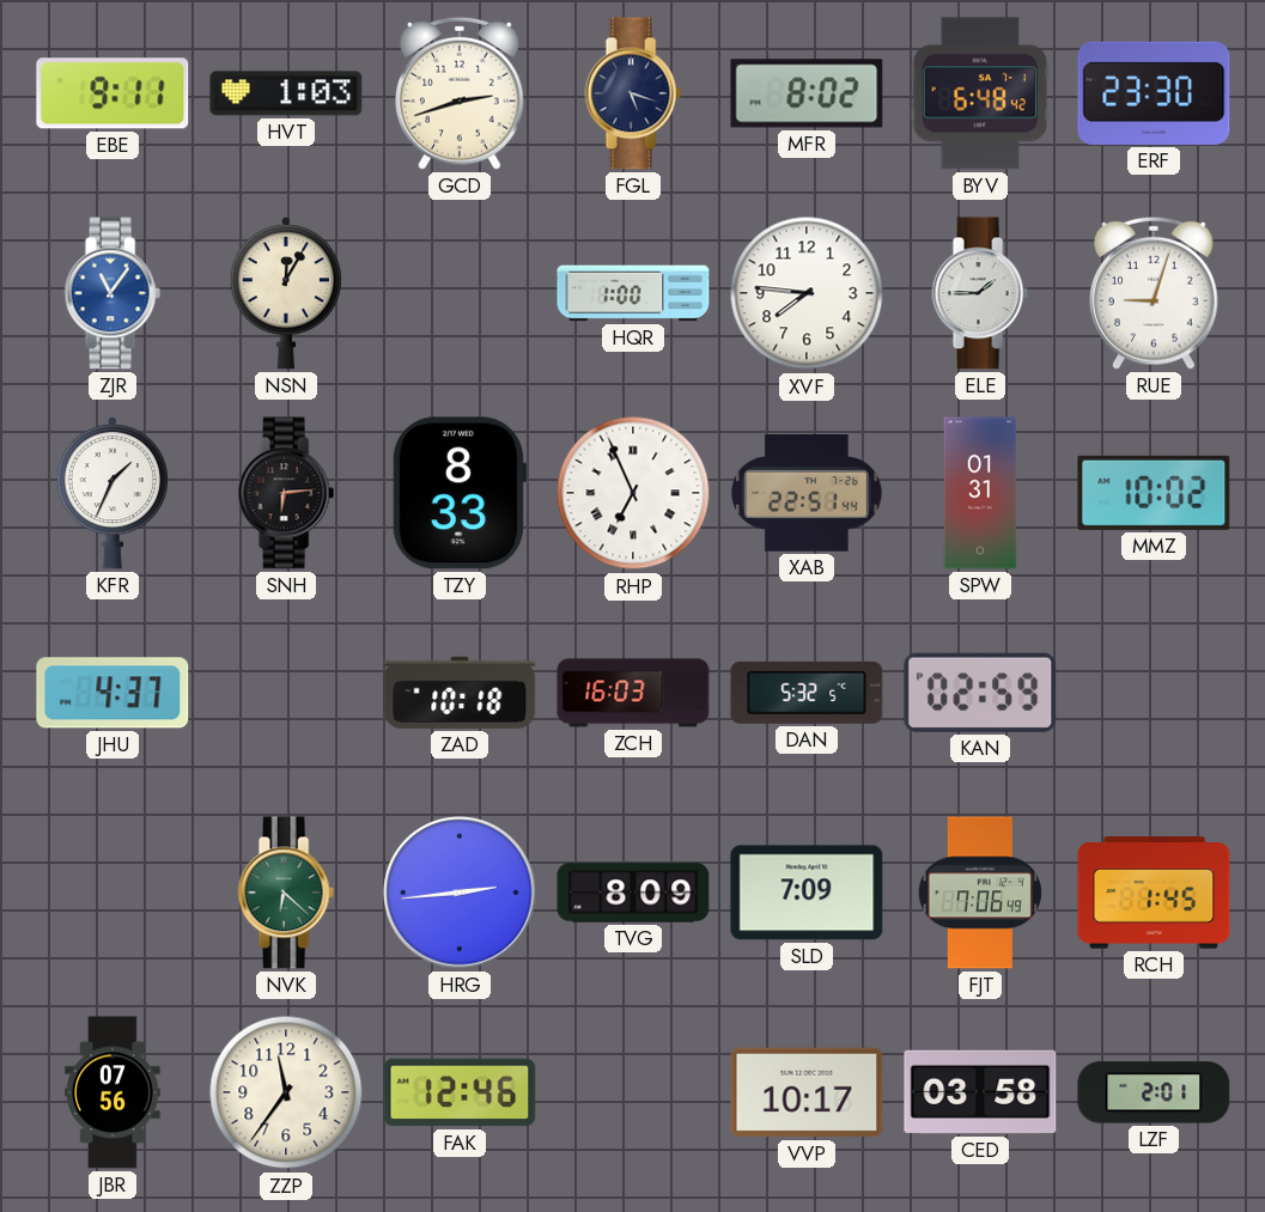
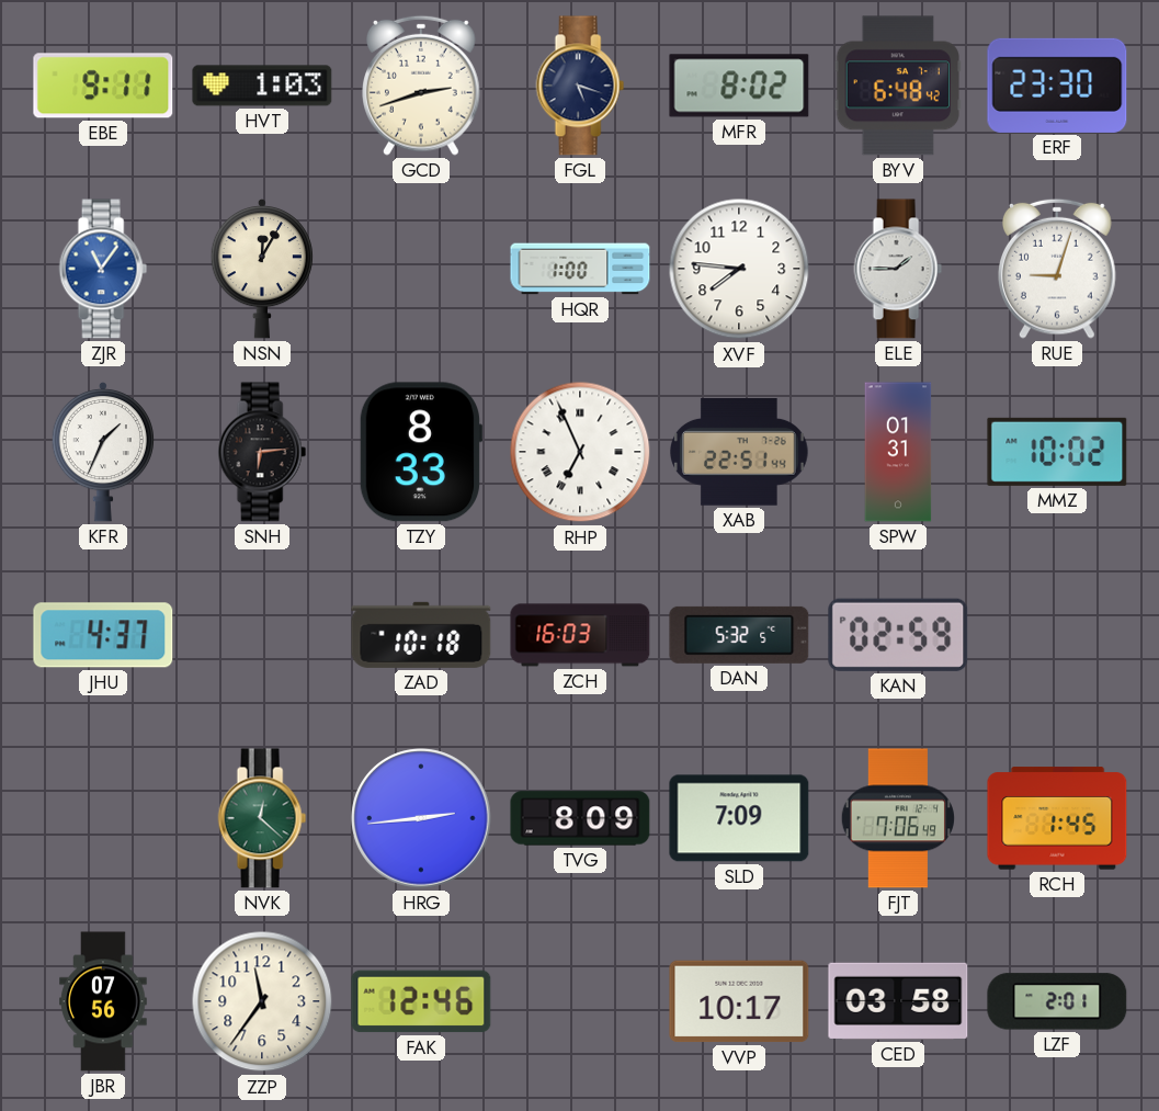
NVK: 6:22 -> 12:22
